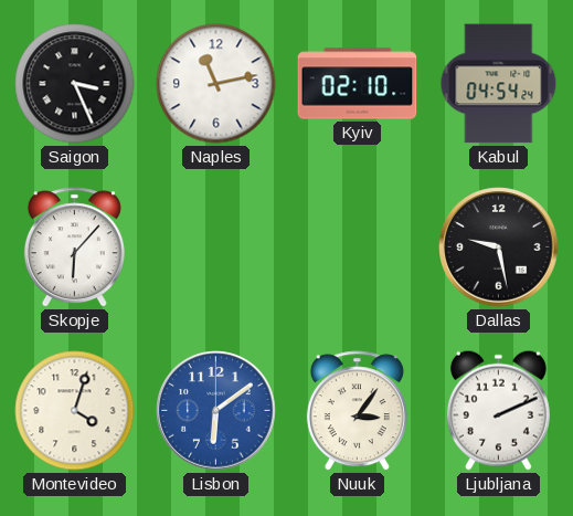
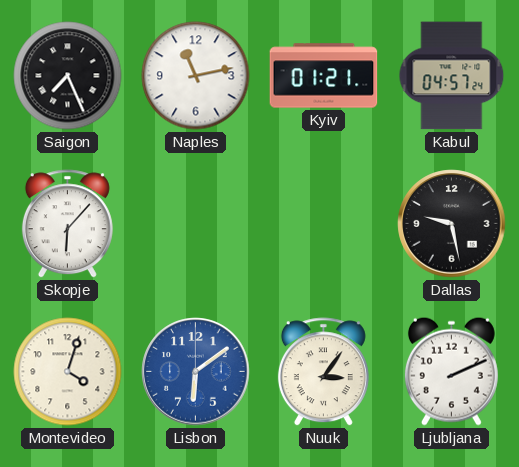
Saigon: 3:26 -> 7:26
Kyiv: 02:10 -> 01:21
Kabul: 04:54 -> 04:57
